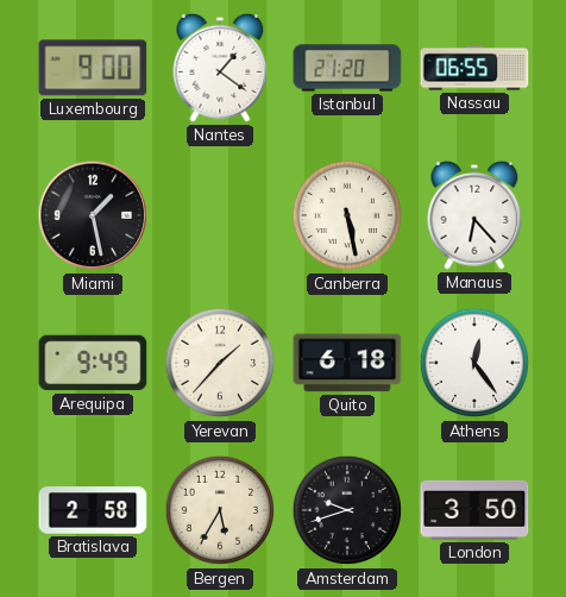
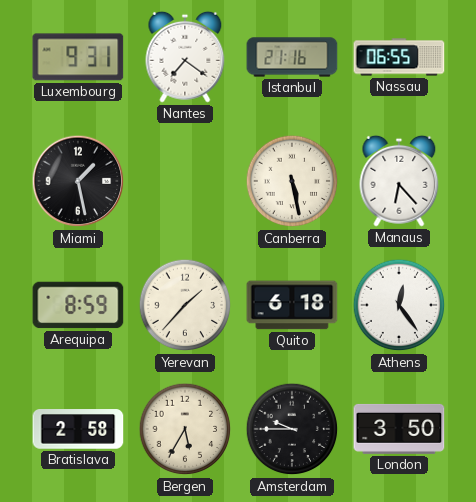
Luxembourg: 9:00 -> 9:31
Nantes: 1:21 -> 7:21
Istanbul: 21:20 -> 21:16
Arequipa: 9:49 -> 8:59
Amsterdam: 9:42 -> 9:45
